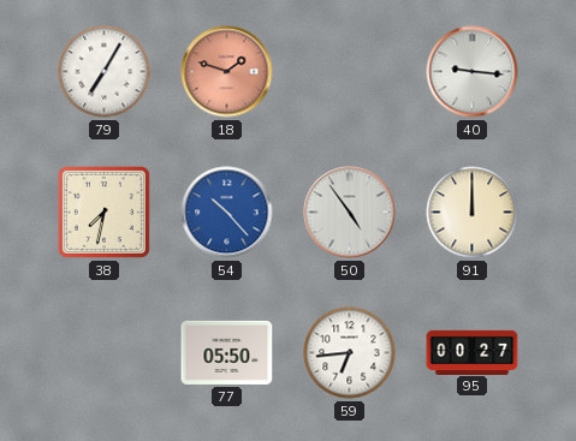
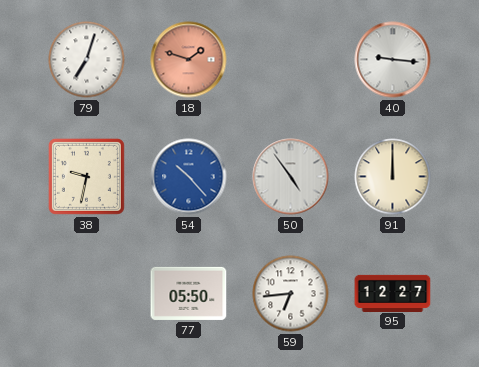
79: 7:05 -> 7:03
38: 7:32 -> 9:32
95: 00:27 -> 12:27
